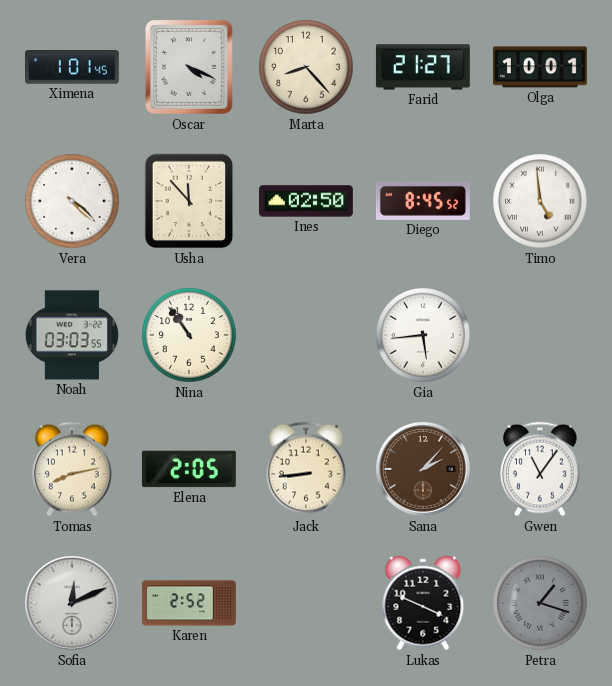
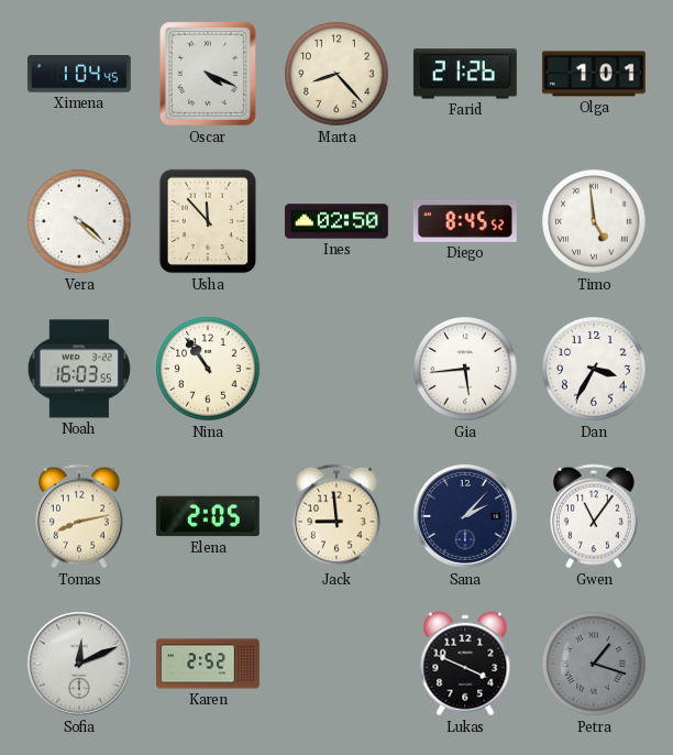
Ximena: 1:01 -> 1:04
Farid: 21:27 -> 21:26
Olga: 10:01 -> 1:01
Noah: 03:03 -> 16:03
Dan: none -> 3:35
Jack: 8:44 -> 8:59
Sana dial: brown -> navy
